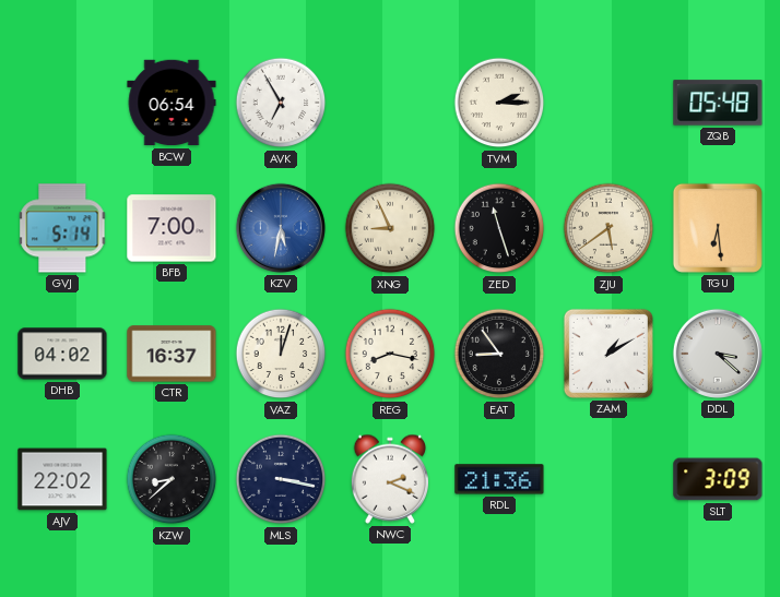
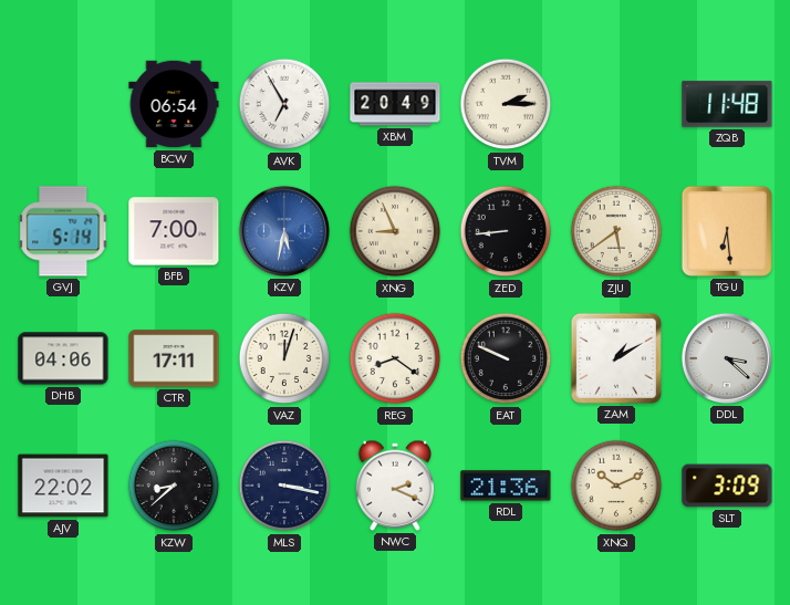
XBM: none -> 20:49
ZQB: 05:48 -> 11:48
ZED: 11:27 -> 8:44
DHB: 04:02 -> 04:06
CTR: 16:37 -> 17:11
REG: 8:17 -> 8:21
EAT: 8:54 -> 9:49
XNQ: none -> 10:11
